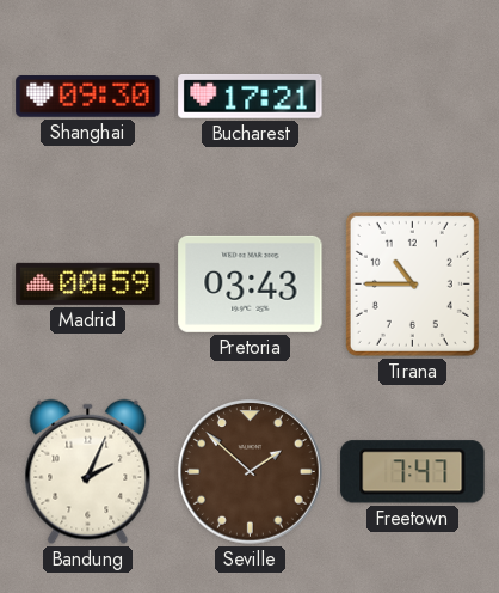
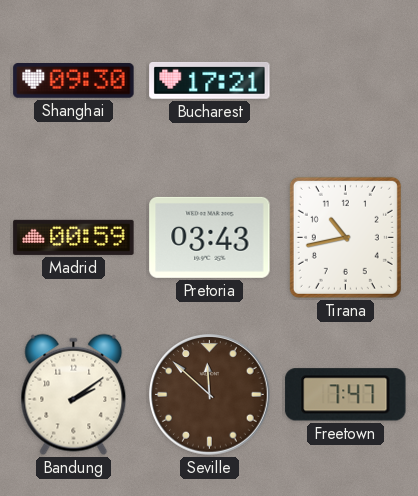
Tirana: 10:45 -> 10:43
Bandung: 2:04 -> 2:09
Seville: 1:52 -> 11:52
